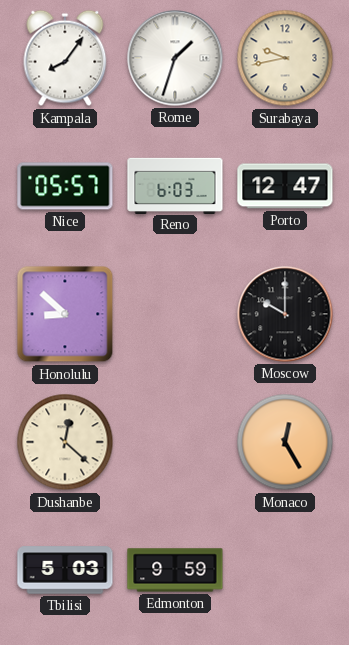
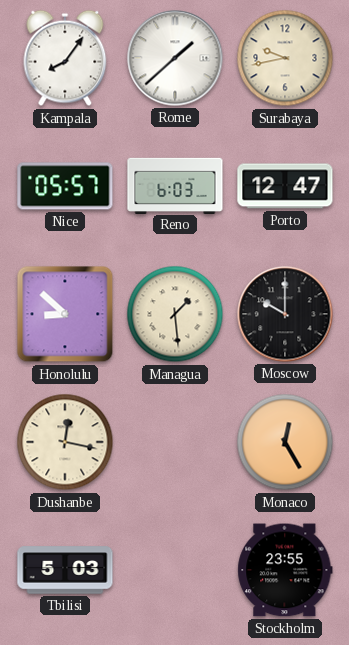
Rome: 1:33 -> 1:38
Managua: none -> 1:29
Dushanbe: 12:22 -> 12:17
Edmonton: 9:59 -> none
Stockholm: none -> 23:55
